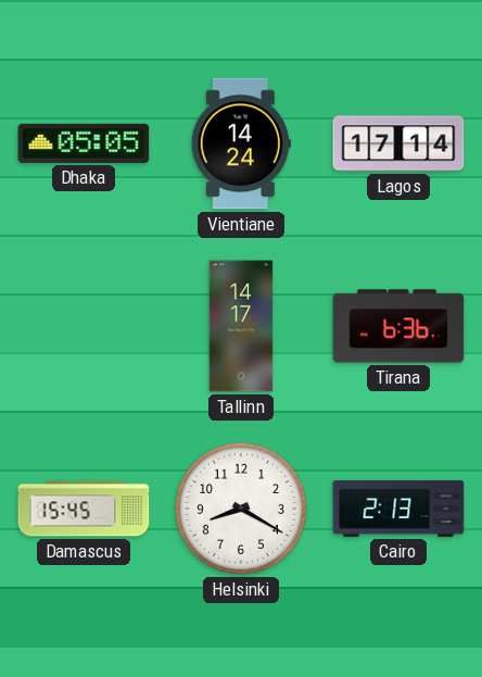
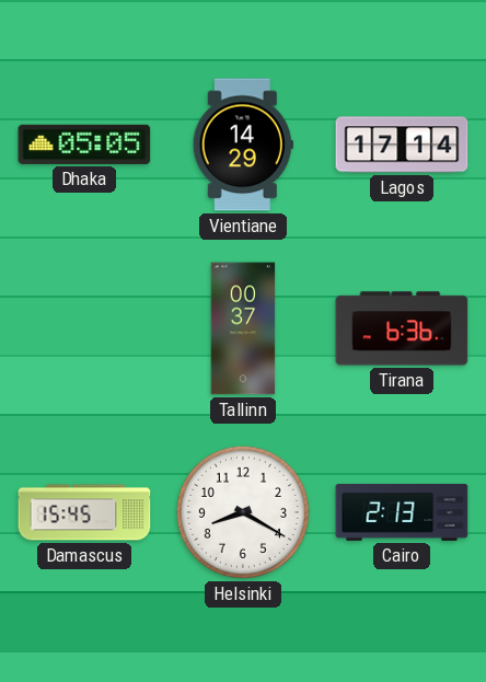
Vientiane: 14:24 -> 14:29
Tallinn: 14:17 -> 00:37
